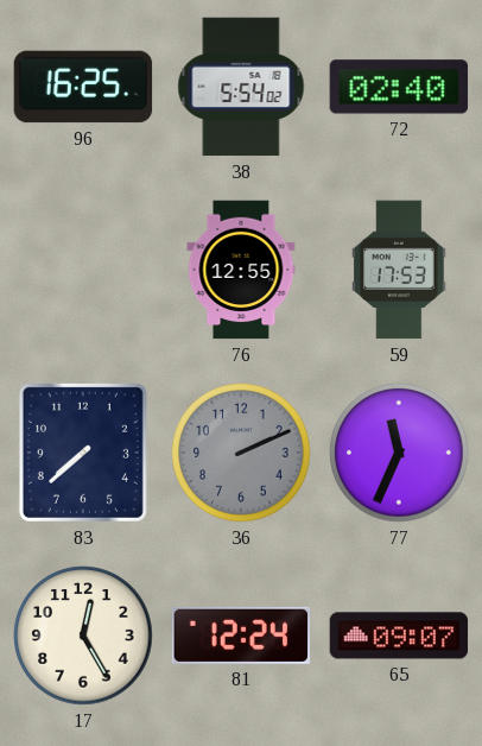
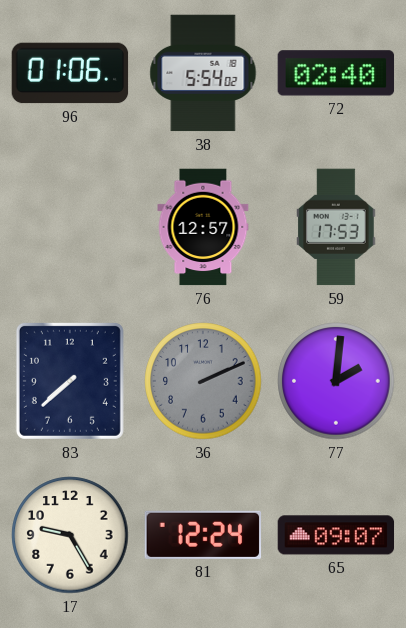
96: 16:25 -> 01:06
76: 12:55 -> 12:57
77: 11:34 -> 2:01
17: 12:25 -> 9:25
